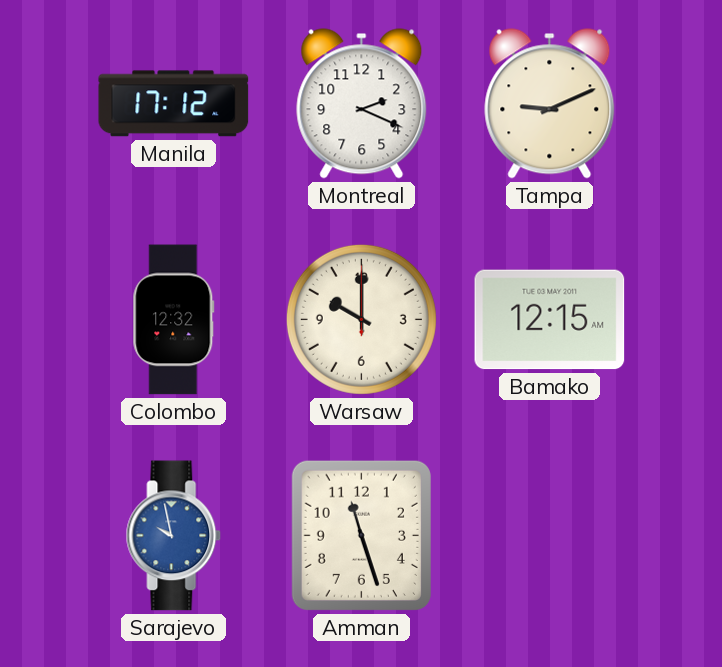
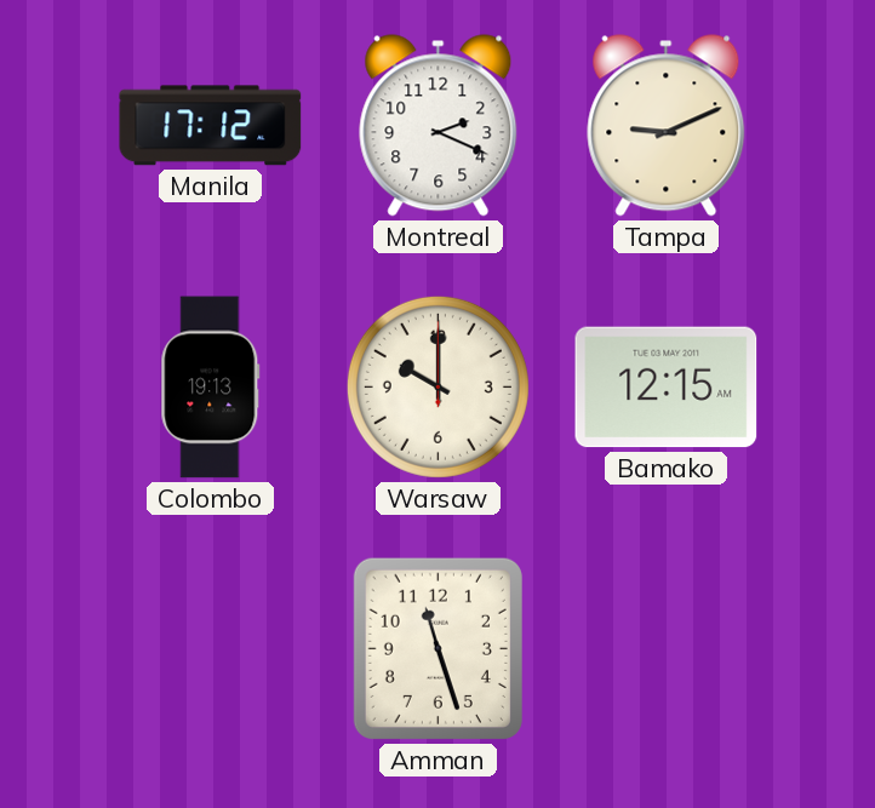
Colombo: 12:32 -> 19:13
Sarajevo: 9:58 -> none
